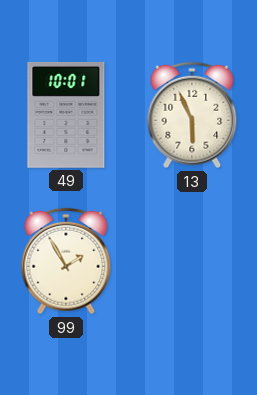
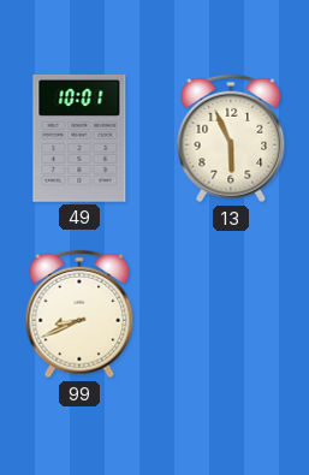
99: 1:55 -> 8:41
